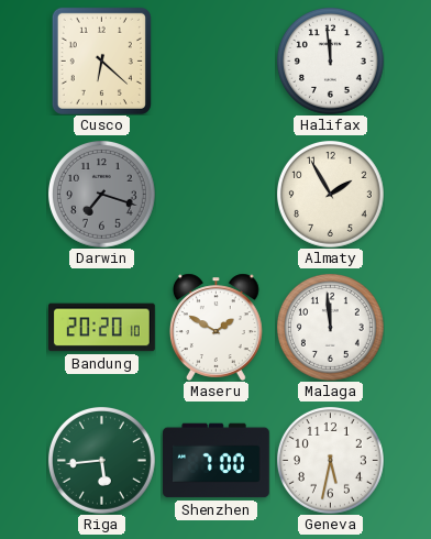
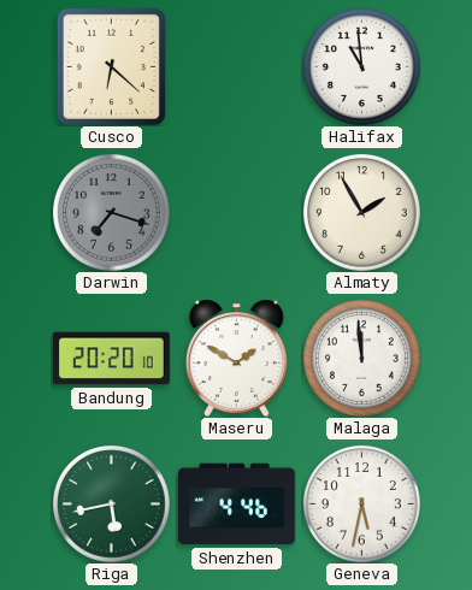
Halifax: 11:59 -> 10:59
Riga: 5:44 -> 5:43
Shenzhen: 7:00 -> 4:46
